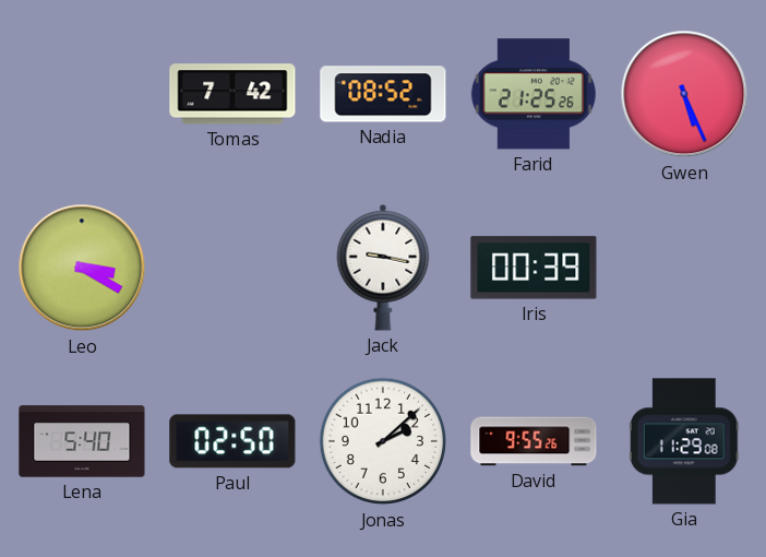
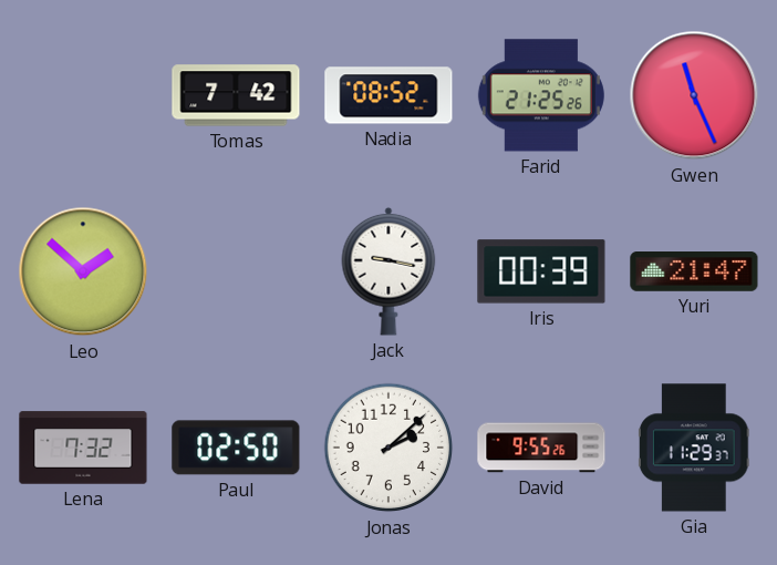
Gwen: 5:26 -> 11:26
Leo: 3:20 -> 1:52
Yuri: none -> 21:47
Lena: 5:40 -> 7:32
Gia: 11:29:08 -> 11:29:37
